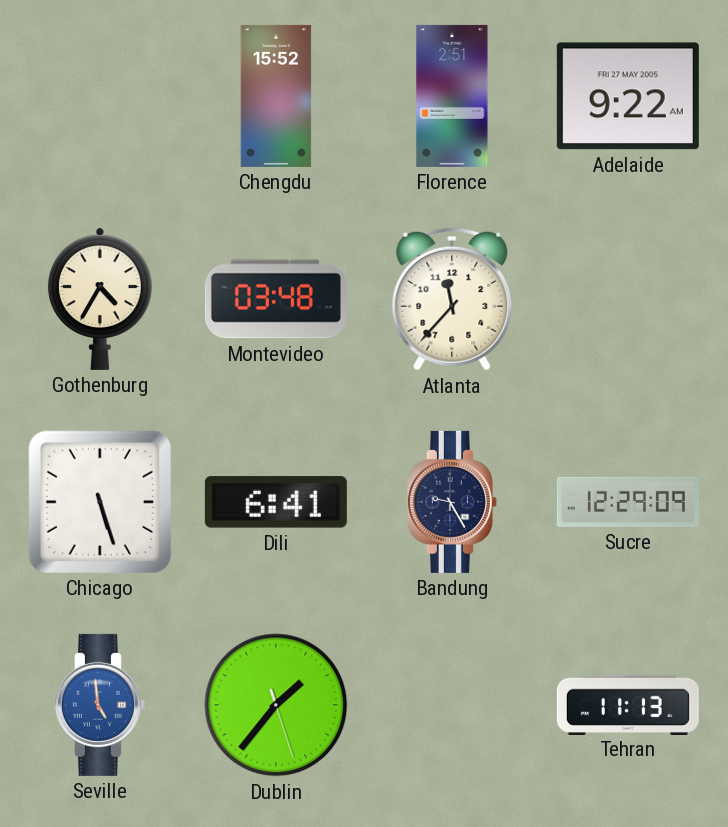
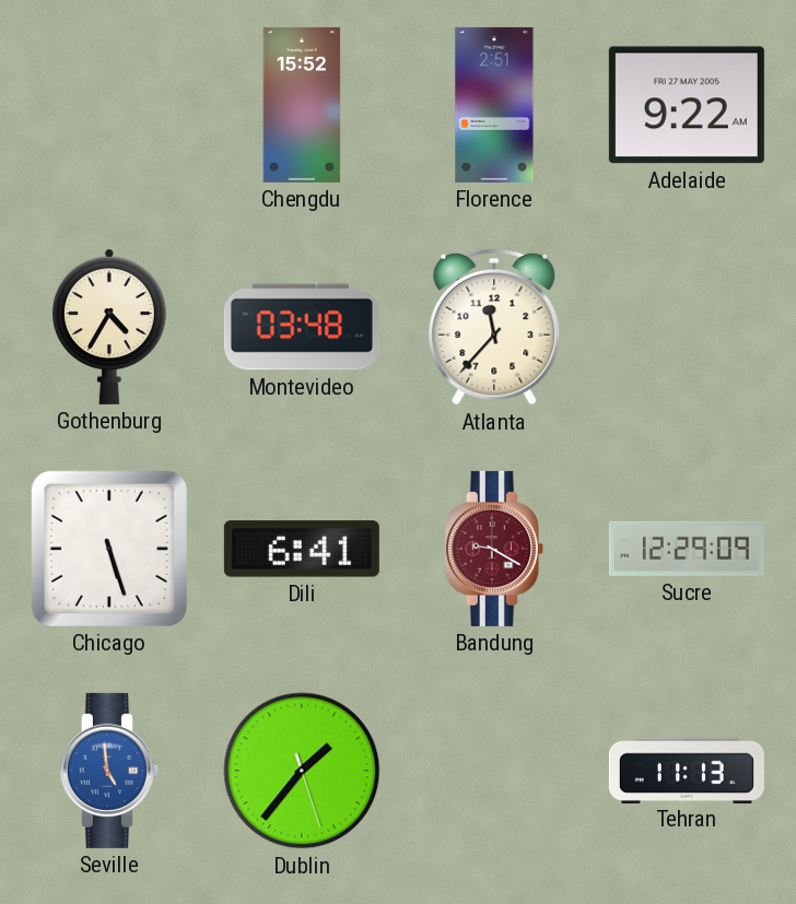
Bandung: 9:25 -> 9:20
Bandung dial: navy -> burgundy
